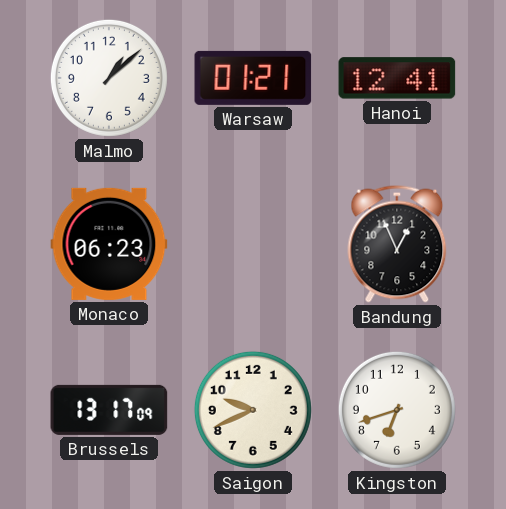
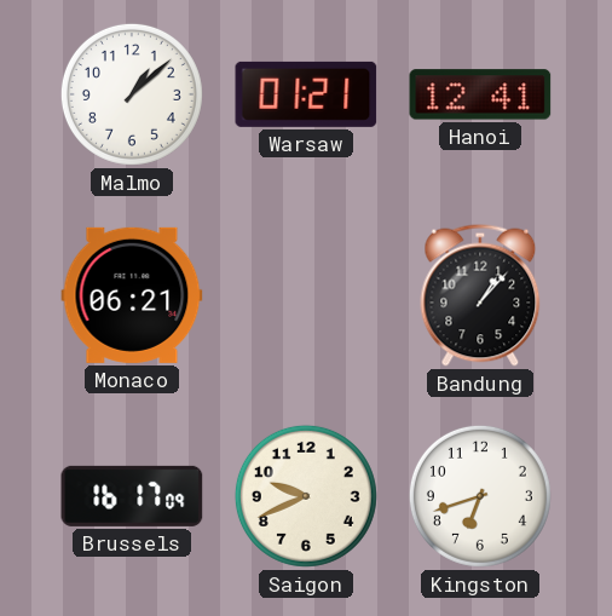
Monaco: 06:23 -> 06:21
Bandung: 12:56 -> 1:07
Brussels: 13:17 -> 16:17
